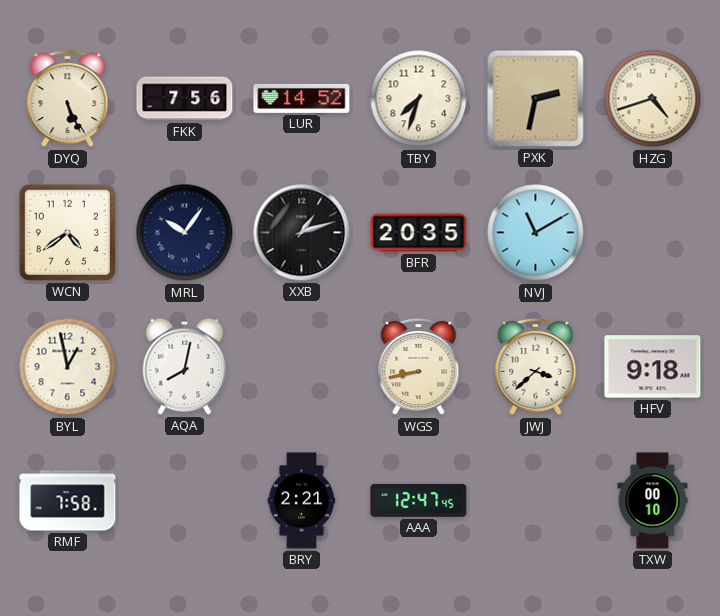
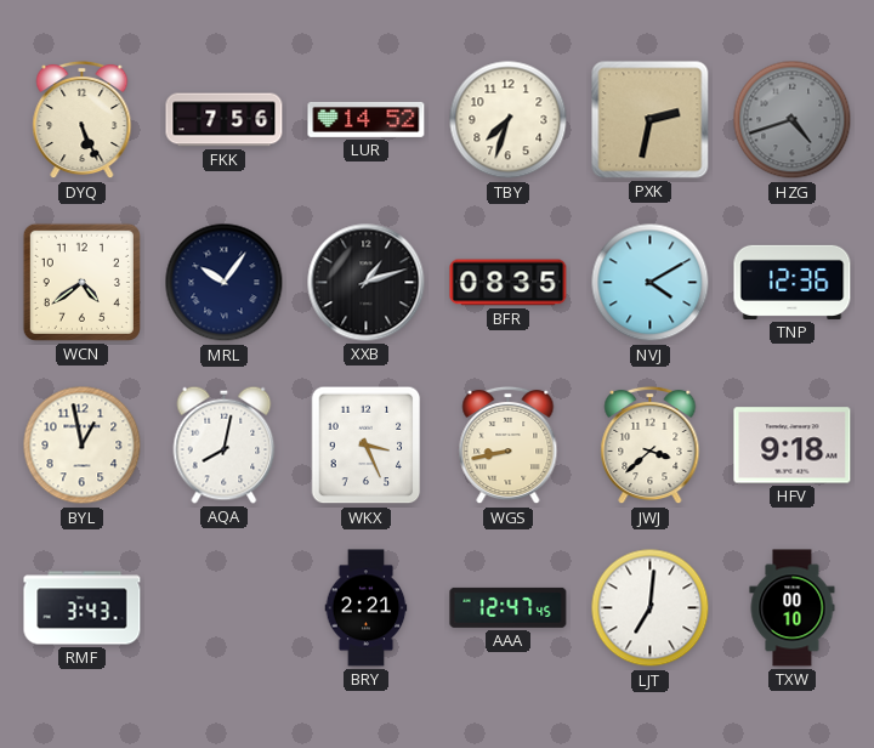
HZG dial: cream -> grey
BFR: 20:35 -> 08:35
NVJ: 11:10 -> 4:10
TNP: none -> 12:36
WKX: none -> 3:26
RMF: 7:58 -> 3:43
LJT: none -> 7:01
